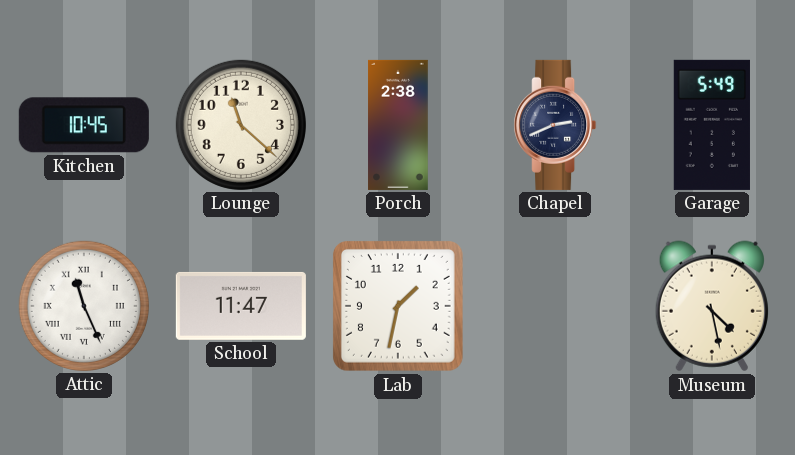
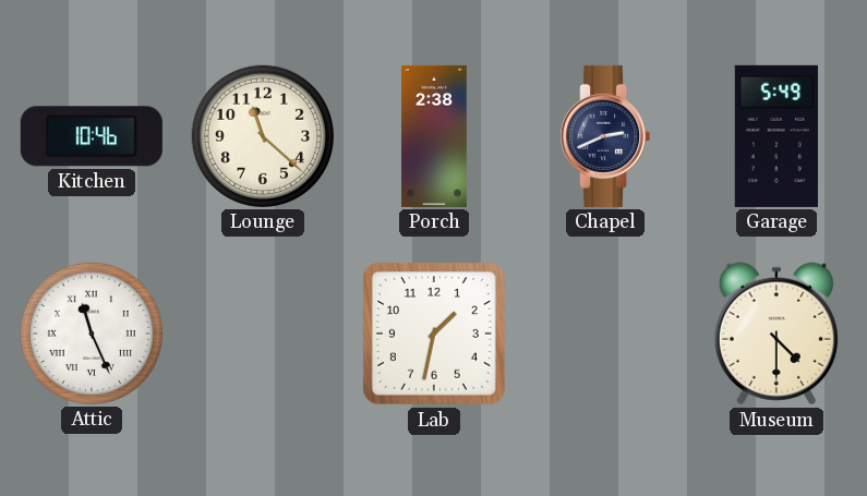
Kitchen: 10:45 -> 10:46
School: 11:47 -> none
Museum: 4:28 -> 4:30
